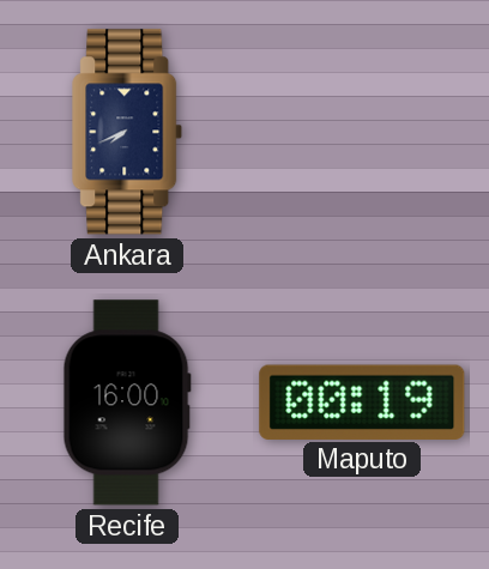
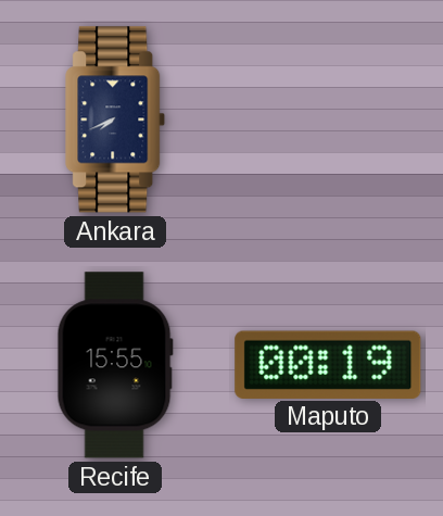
Recife: 16:00 -> 15:55
